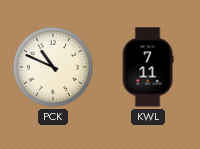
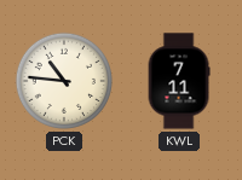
PCK: 10:49 -> 10:46
